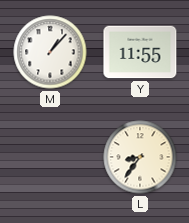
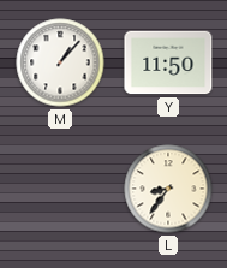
Y: 11:55 -> 11:50
